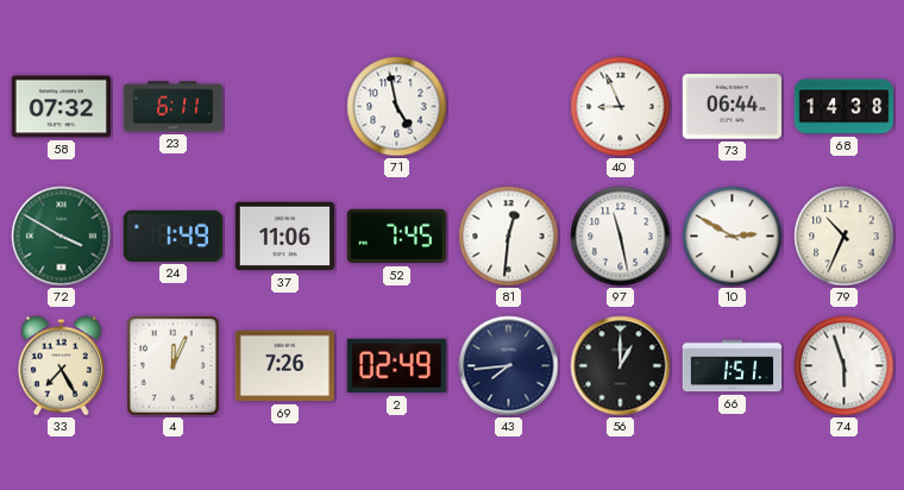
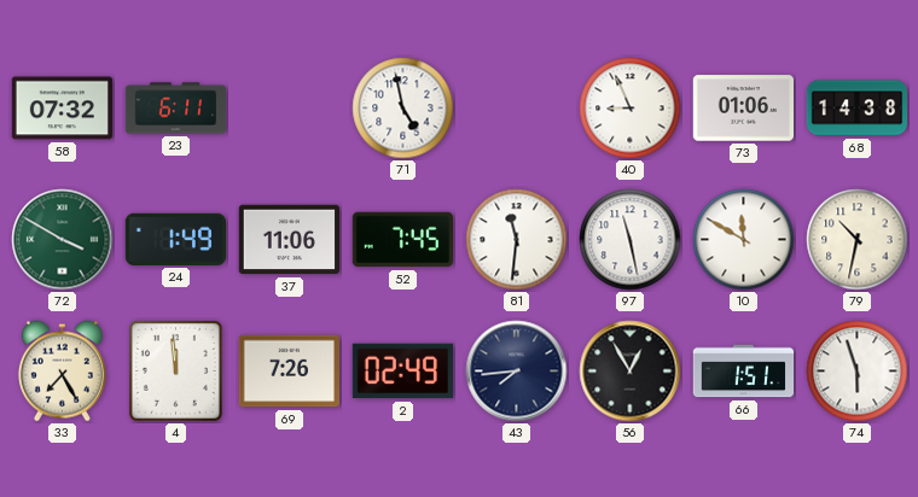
73: 06:44 -> 01:06
81: 12:31 -> 11:31
10: 2:50 -> 11:50
79: 10:34 -> 10:32
4: 12:04 -> 11:59
56: 1:00 -> 12:55
